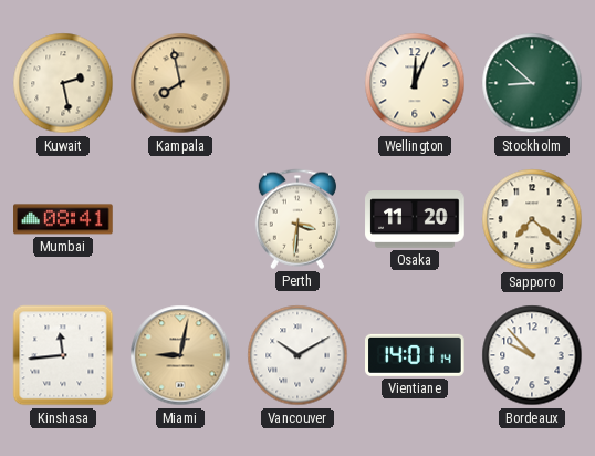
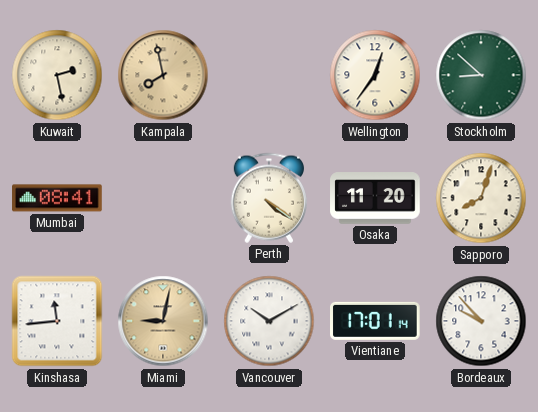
Wellington: 12:04 -> 12:36
Perth: 3:31 -> 4:21
Sapporo: 7:22 -> 8:03
Vientiane: 14:01 -> 17:01
